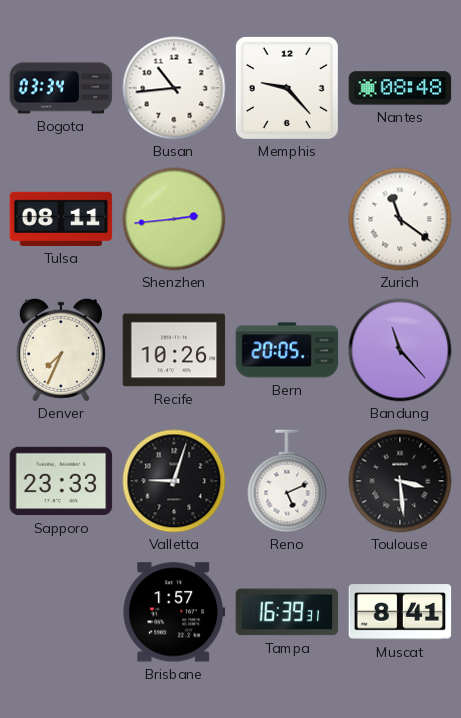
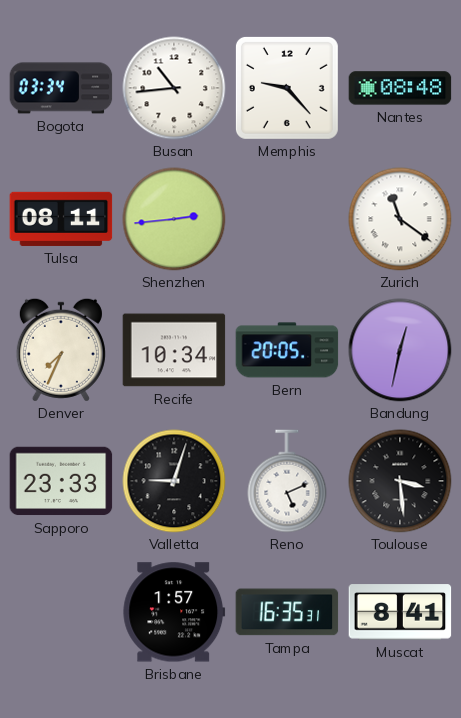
Recife: 10:26 -> 10:34
Bandung: 11:23 -> 12:32
Tampa: 16:39 -> 16:35
